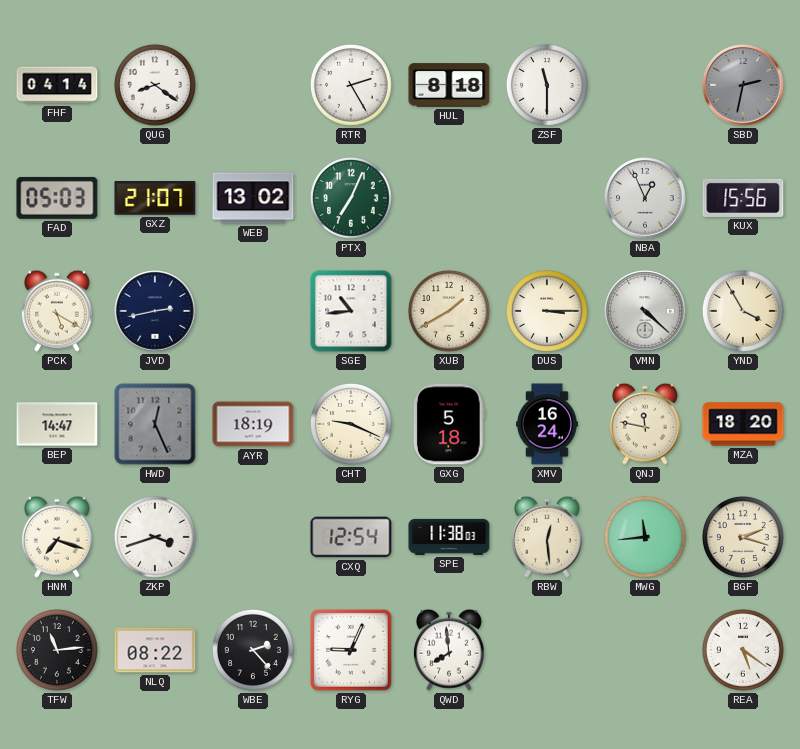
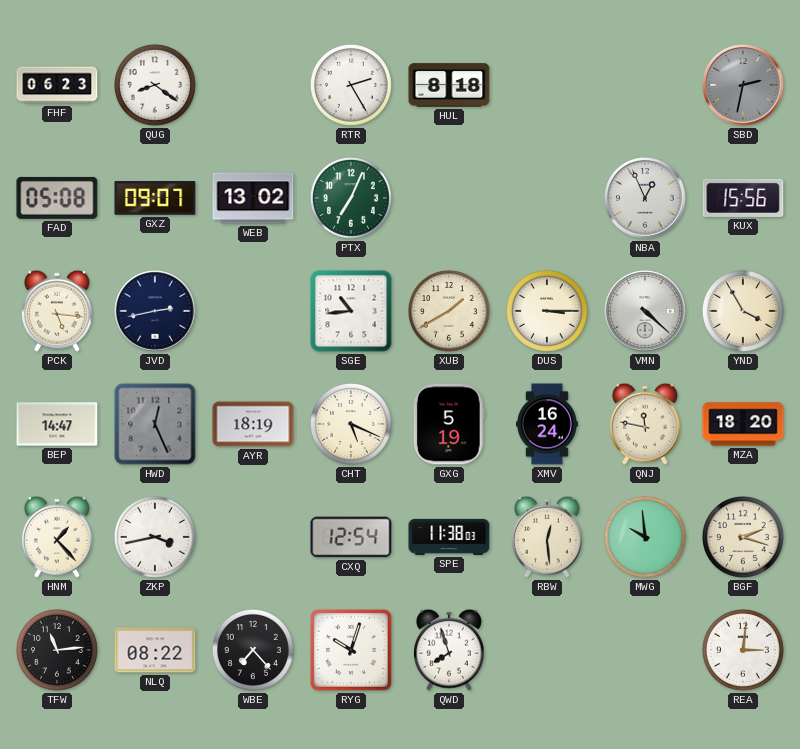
FHF: 04:14 -> 06:23
ZSF: 11:30 -> none
FAD: 05:03 -> 05:08
GXZ: 21:07 -> 09:07
PCK: 5:20 -> 5:16
CHT: 9:19 -> 5:19
GXG: 5:18 -> 5:19
HNM: 7:18 -> 1:23
ZKP: 3:42 -> 3:43
MWG: 11:44 -> 9:59
WBE: 2:23 -> 7:23
RYG: 9:04 -> 10:03
QWD: 7:59 -> 7:57
REA: 5:21 -> 3:01
